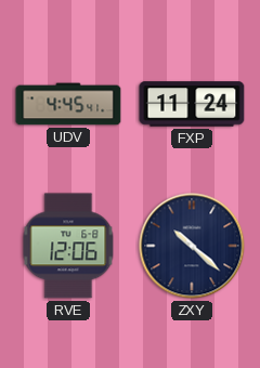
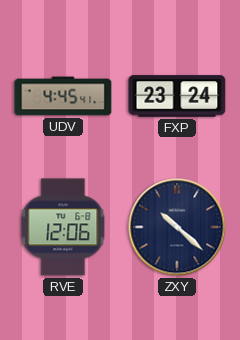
FXP: 11:24 -> 23:24
